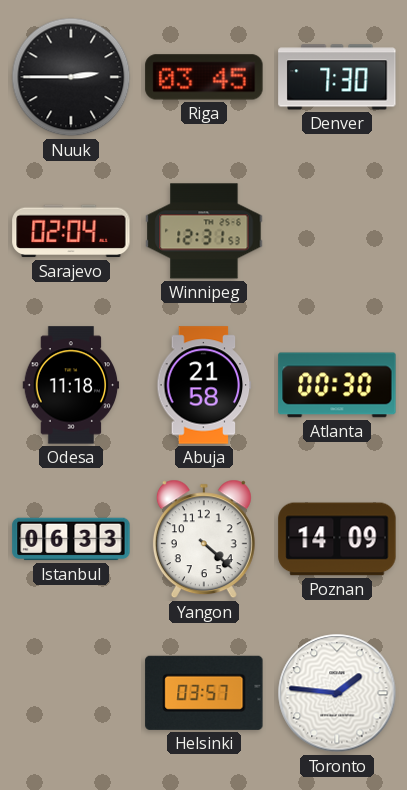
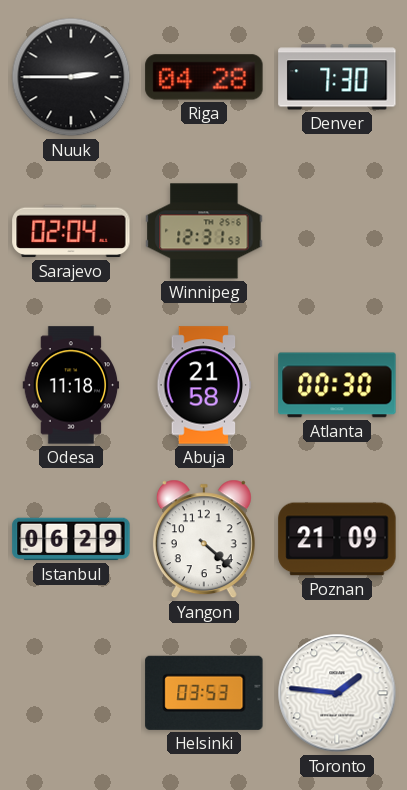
Riga: 03:45 -> 04:28
Istanbul: 06:33 -> 06:29
Poznan: 14:09 -> 21:09
Helsinki: 03:57 -> 03:53
